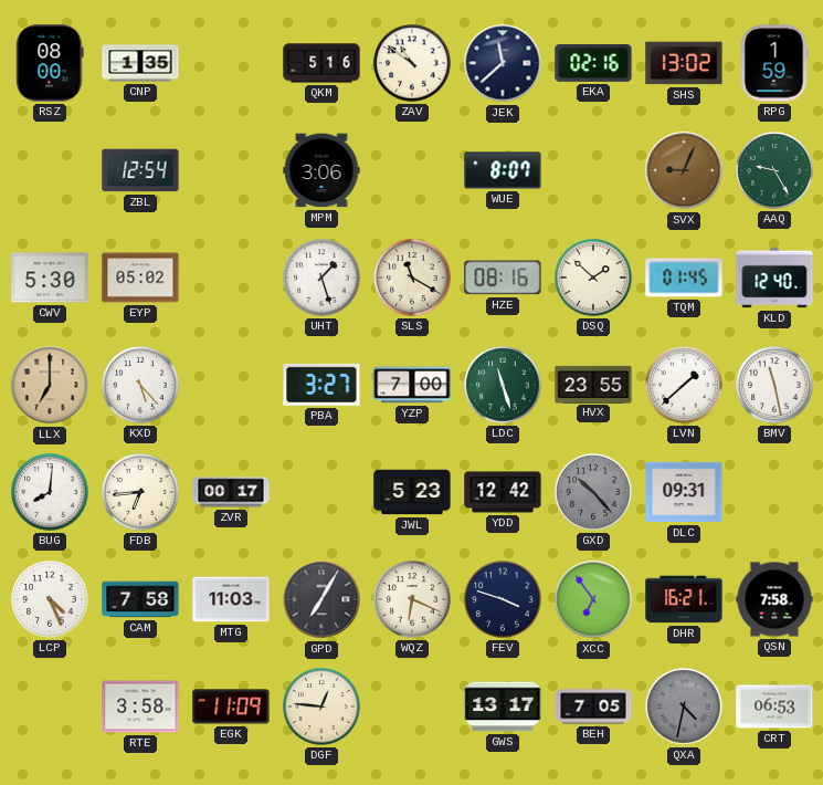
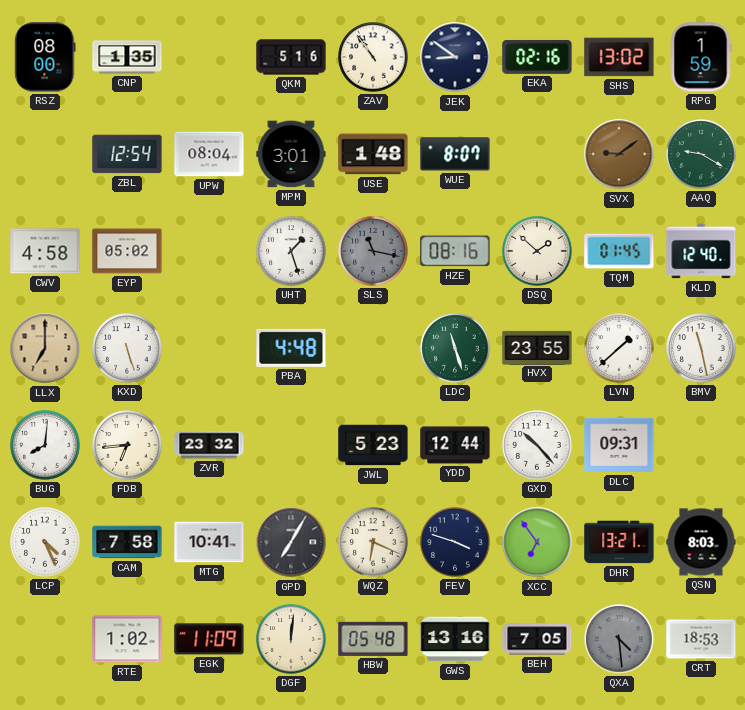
ZAV: 10:51 -> 10:54
JEK: 11:38 -> 8:51
UPW: none -> 08:04
MPM: 3:06 -> 3:01
USE: none -> 1:48
SVX: 9:04 -> 9:09
AAQ: 9:25 -> 9:20
CWV: 5:30 -> 4:58
SLS: 11:20 -> 11:17
SLS dial: cream -> grey
KXD: 5:23 -> 5:27
PBA: 3:27 -> 4:48
YZP: 7:00 -> none
ZVR: 00:17 -> 23:32
YDD: 12:42 -> 12:44
GXD dial: grey -> white
MTG: 11:03 -> 10:41
DHR: 16:21 -> 13:21
QSN: 7:58 -> 8:03
RTE: 3:58 -> 1:02
DGF: 12:46 -> 12:01
HBW: none -> 05:48
GWS: 13:17 -> 13:16
QXA: 4:32 -> 4:29
CRT: 06:53 -> 18:53
